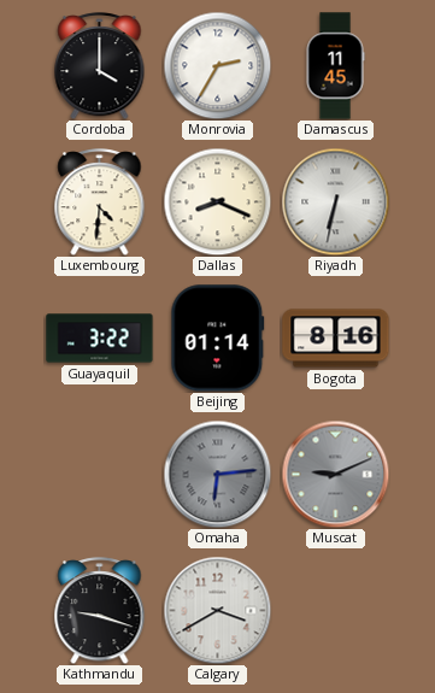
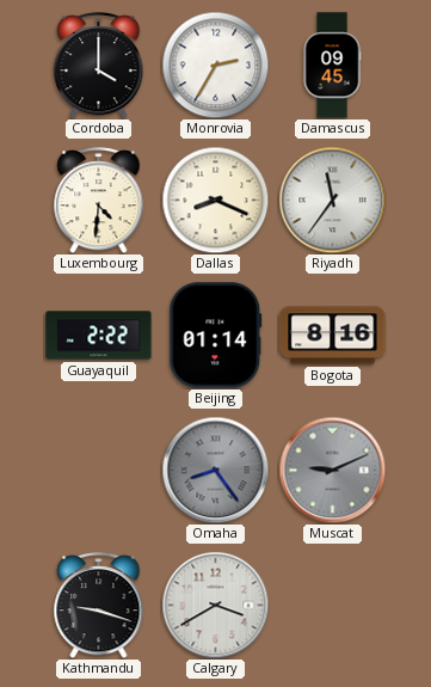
Damascus: 11:45 -> 09:45
Riyadh: 6:32 -> 11:36
Guayaquil: 3:22 -> 2:22
Omaha: 6:14 -> 8:24
